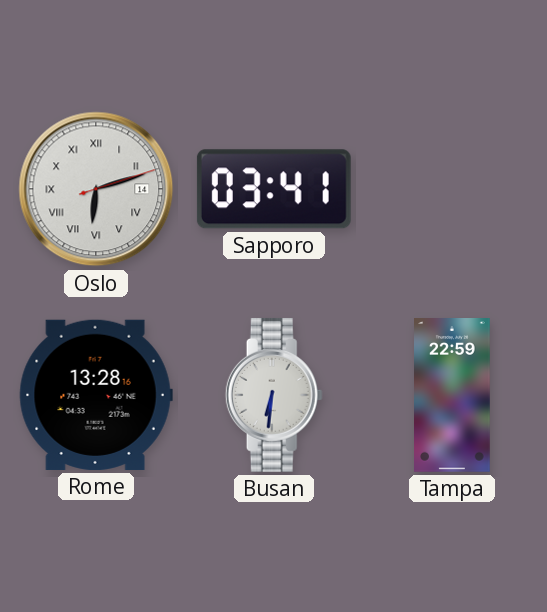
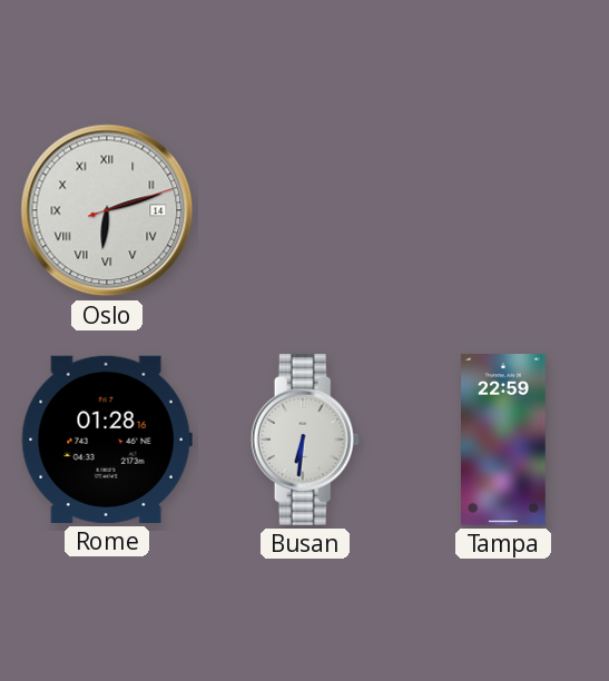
Sapporo: 03:41 -> none
Rome: 13:28 -> 01:28
